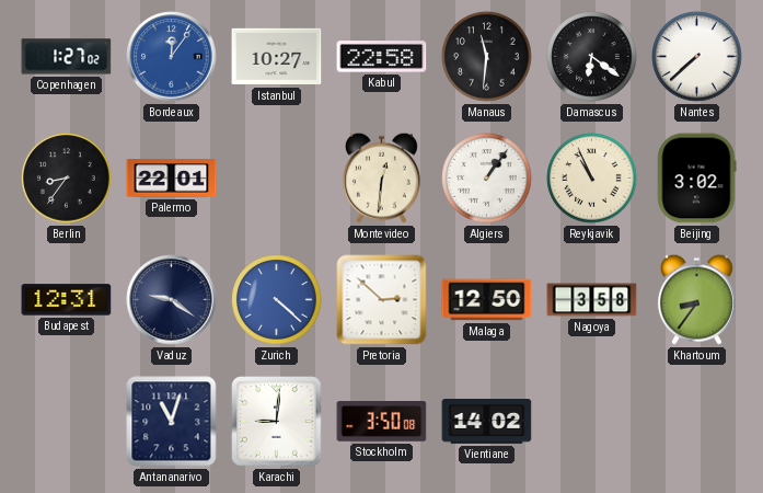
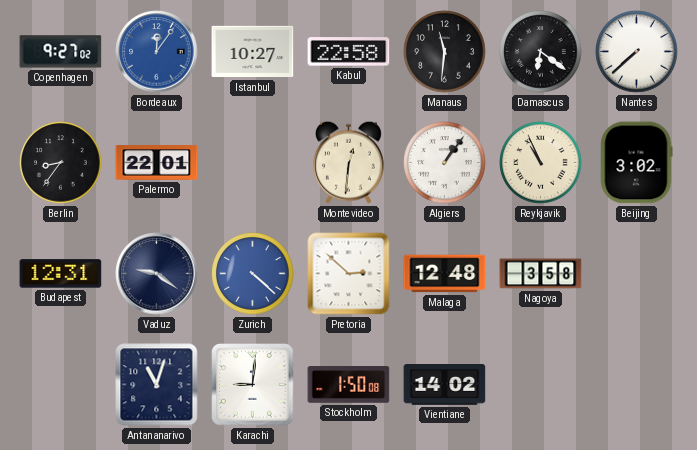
Copenhagen: 1:27 -> 9:27
Malaga: 12:50 -> 12:48
Khartoum: 8:36 -> none
Stockholm: 3:50 -> 1:50
